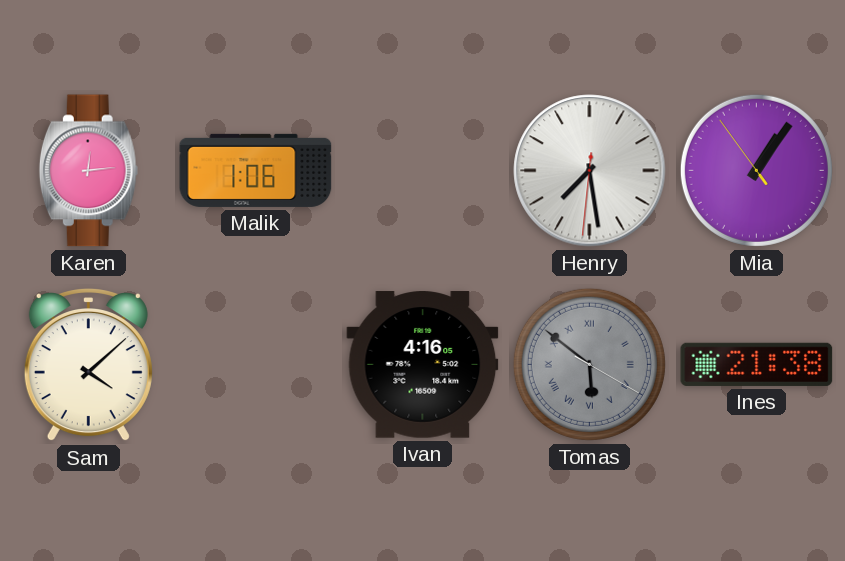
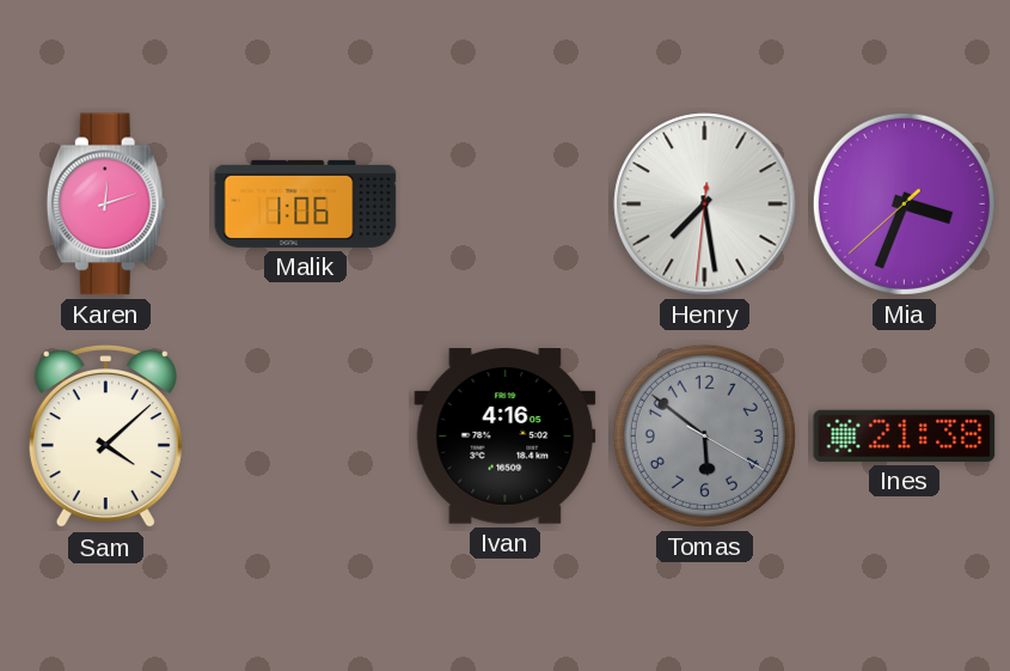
Karen: 12:14 -> 12:12
Mia: 1:05 -> 3:33
Tomas numerals: Roman -> Arabic
